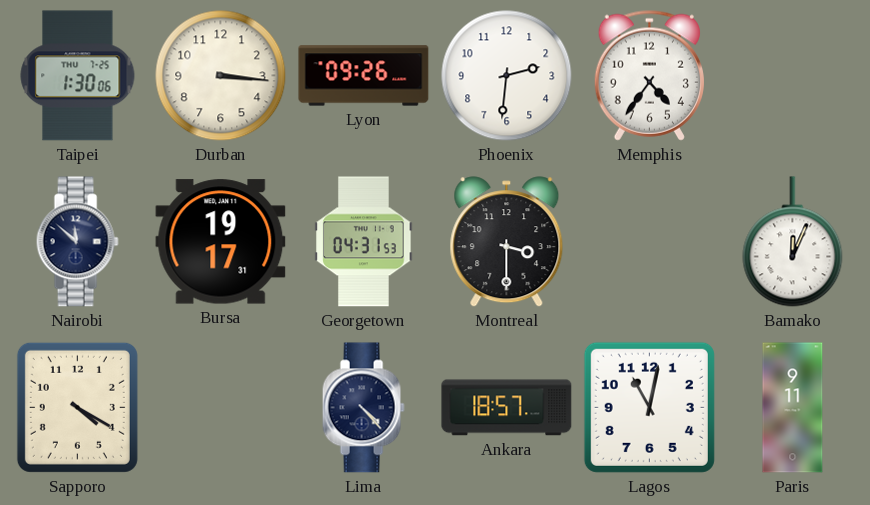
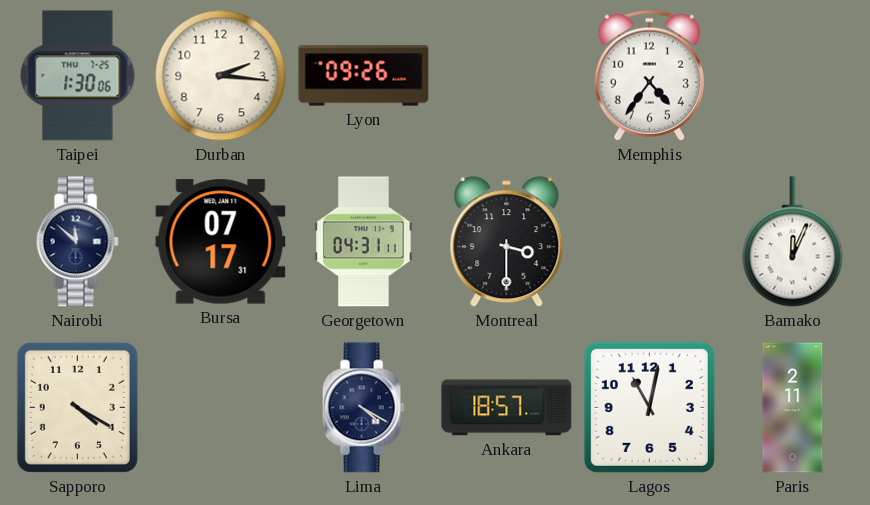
Durban: 3:16 -> 2:16
Phoenix: 2:31 -> none
Bursa: 19:17 -> 07:17
Georgetown: 04:31:53 -> 04:31:11
Lima: 4:23 -> 4:20
Paris: 9:11 -> 2:11
